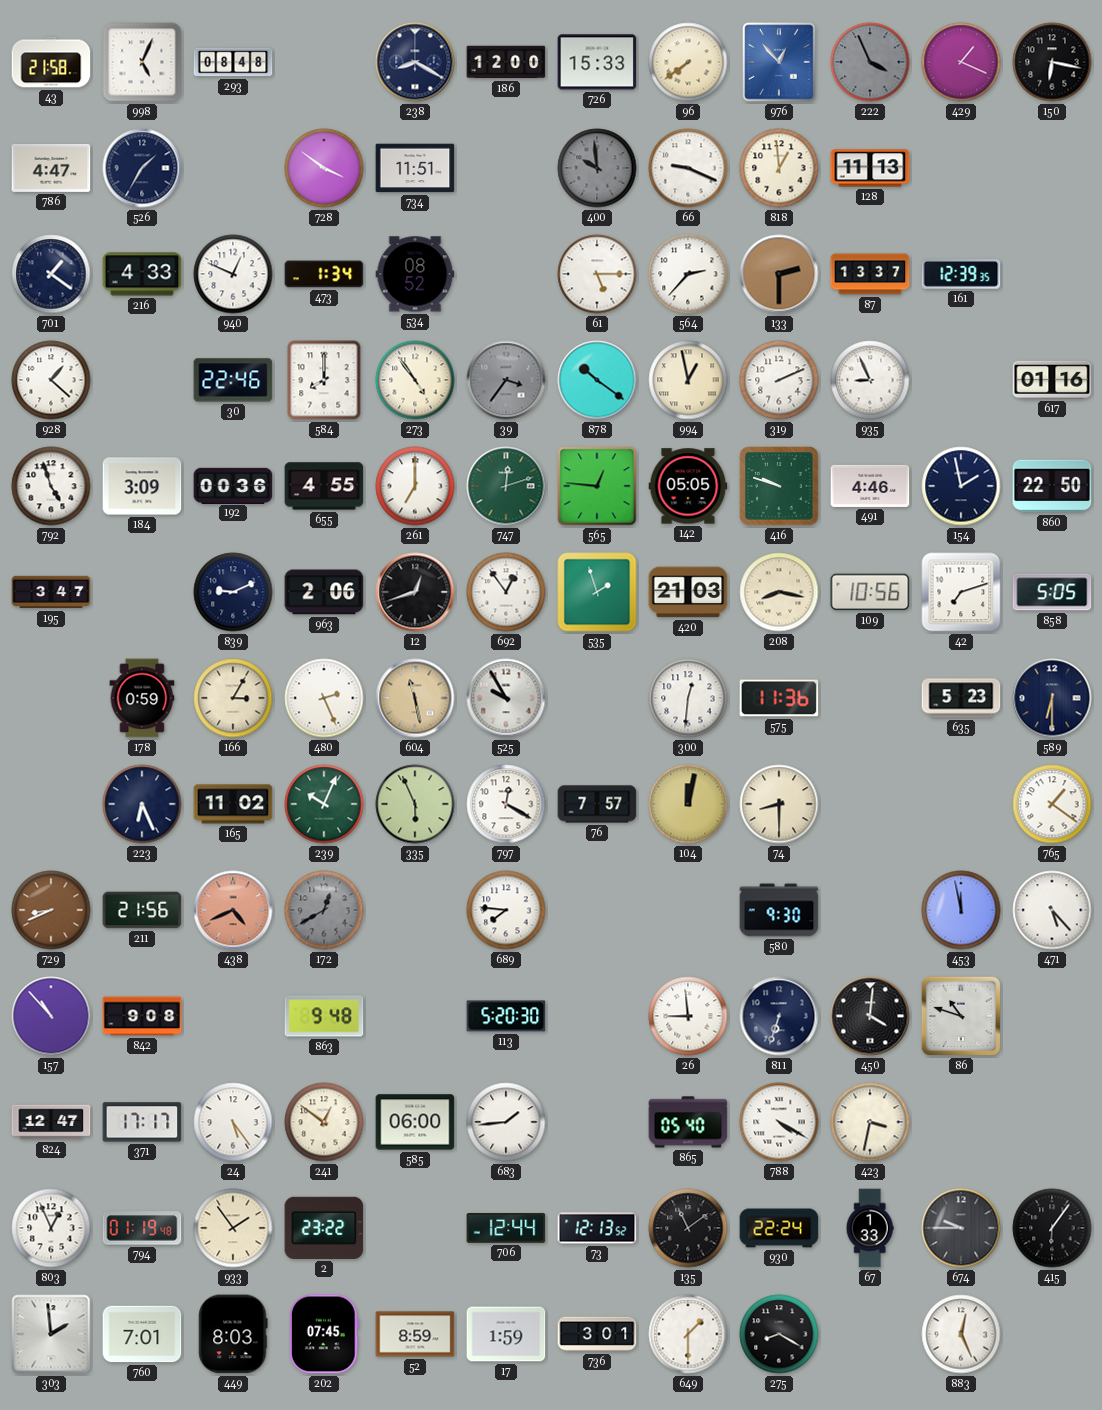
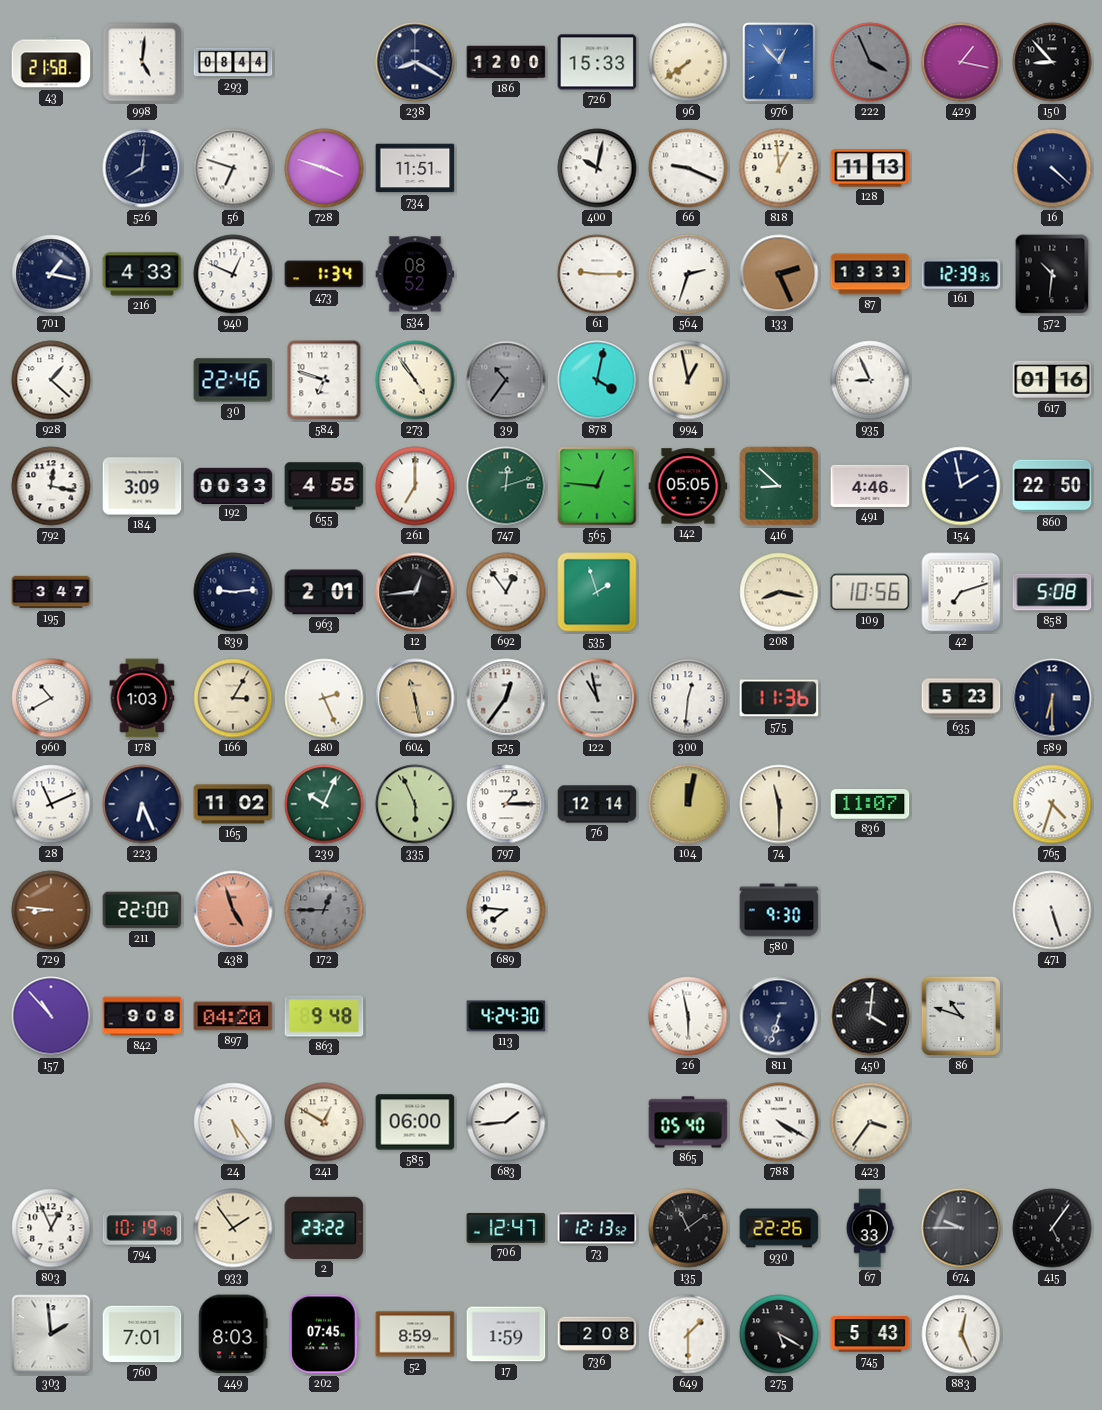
998: 5:04 -> 5:01
293: 08:48 -> 08:44
429: 1:19 -> 1:17
150: 6:17 -> 8:53
786: 4:47 -> none
526: 1:35 -> 8:01
56: none -> 6:48
728: 3:51 -> 3:48
400: 9:59 -> 10:02
400 dial: grey -> white
16: none -> 4:22
701: 1:21 -> 1:17
61: 5:15 -> 9:15
564: 2:37 -> 2:33
133: 2:30 -> 2:26
87: 13:37 -> 13:33
572: none -> 10:31
584: 8:00 -> 6:48
39: 3:36 -> 10:36
878: 10:21 -> 4:02
319: 2:11 -> none
792: 4:57 -> 12:17
192: 00:36 -> 00:33
416: 9:48 -> 8:52
839: 9:11 -> 9:14
963: 2:06 -> 2:01
12: 12:42 -> 12:44
420: 21:03 -> none
858: 5:05 -> 5:08
960: none -> 10:40
178: 0:59 -> 1:03
525: 9:55 -> 12:36
122: none -> 10:58
28: none -> 11:11
797: 12:20 -> 1:15
76: 7:57 -> 12:14
74: 8:30 -> 11:30
836: none -> 11:07
765: 1:21 -> 4:33
729: 8:41 -> 8:46
211: 21:56 -> 22:00
438: 4:41 -> 4:57
172: 12:40 -> 12:45
453: 11:58 -> none
471: 5:23 -> 5:27
897: none -> 04:20
113: 5:20 -> 4:24
26: 8:59 -> 5:58
824: 12:47 -> none
371: 17:17 -> none
241: 12:51 -> 12:50
423: 3:32 -> 3:36
794: 01:19 -> 10:19
706: 12:44 -> 12:47
930: 22:24 -> 22:26
415: 6:06 -> 5:06
736: 3:01 -> 2:08
275: 8:20 -> 5:20
745: none -> 5:43
